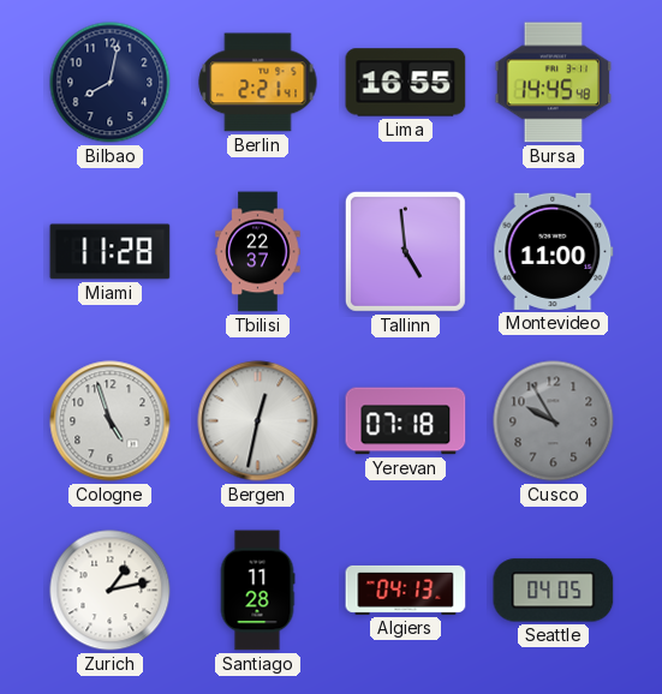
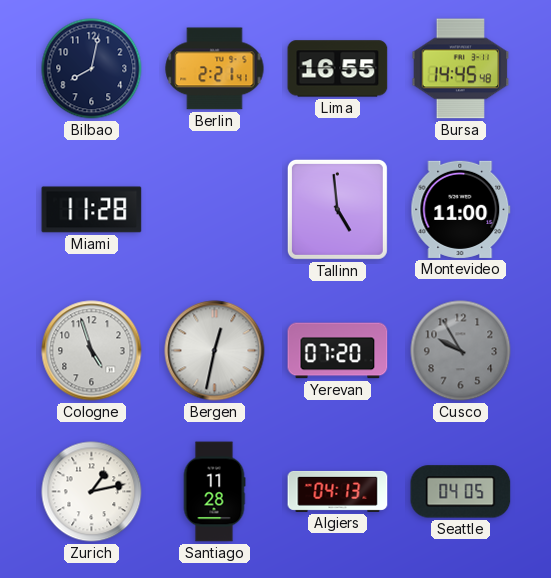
Tbilisi: 22:37 -> none
Yerevan: 07:18 -> 07:20
